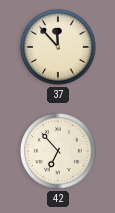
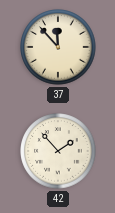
42: 6:53 -> 1:53
